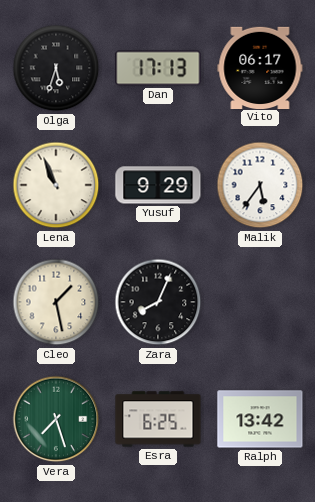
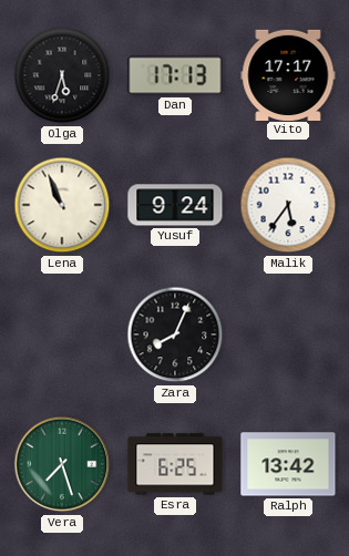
Vito: 06:17 -> 17:17
Yusuf: 9:29 -> 9:24
Cleo: 1:28 -> none
